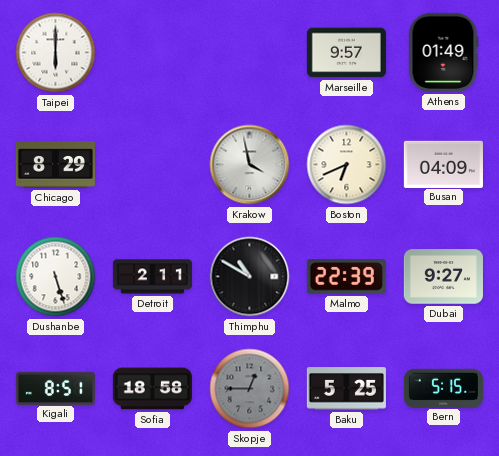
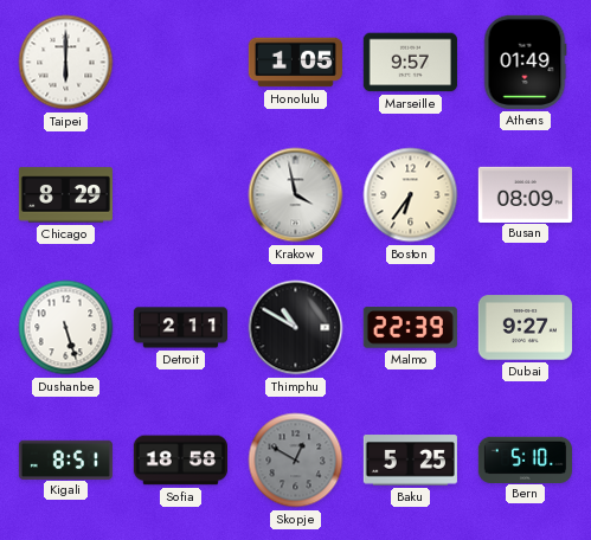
Honolulu: none -> 1:05
Boston: 6:41 -> 6:36
Busan: 04:09 -> 08:09
Skopje: 12:45 -> 12:50
Bern: 5:15 -> 5:10
